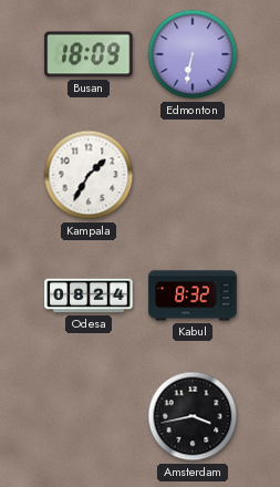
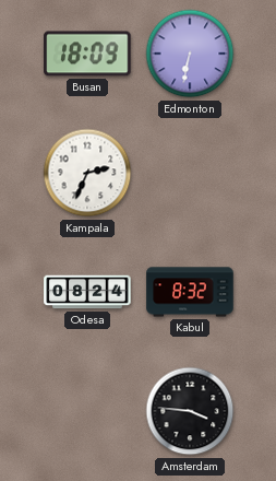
Kampala: 1:35 -> 2:34
Amsterdam: 3:43 -> 3:46
